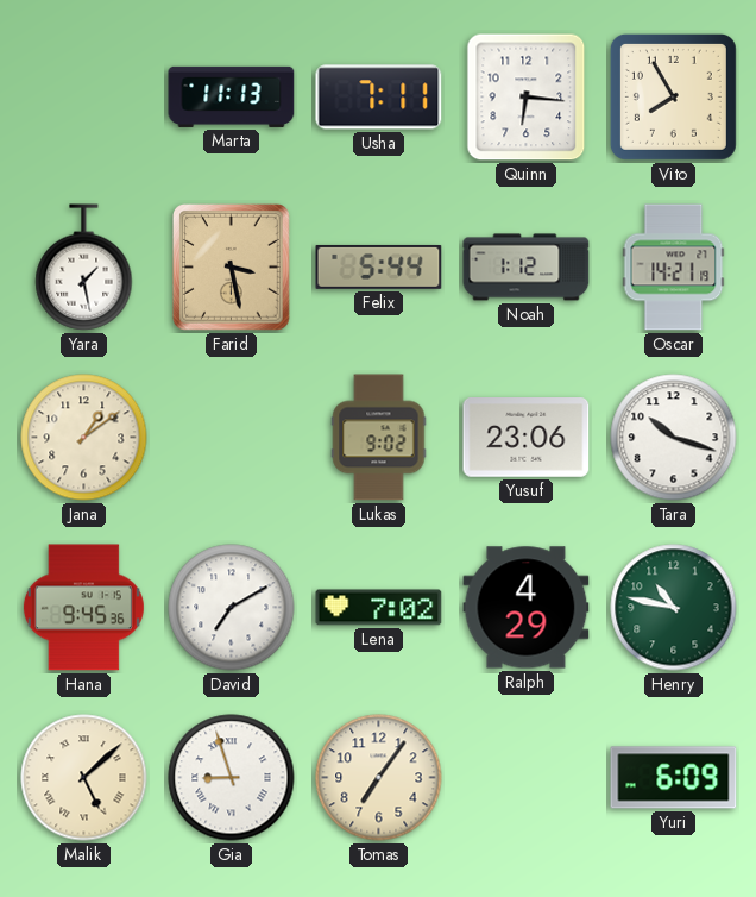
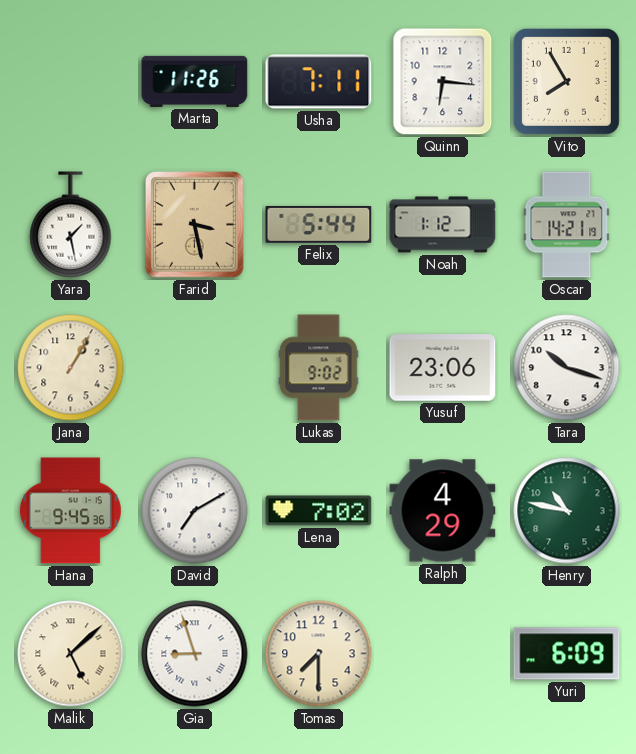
Marta: 11:13 -> 11:26
Jana: 1:09 -> 1:05
Tomas: 7:06 -> 7:30
